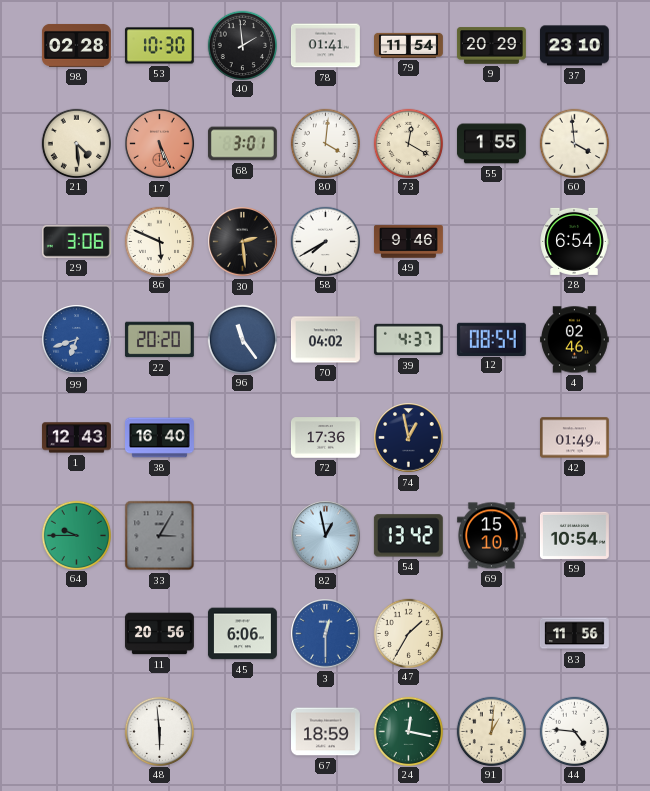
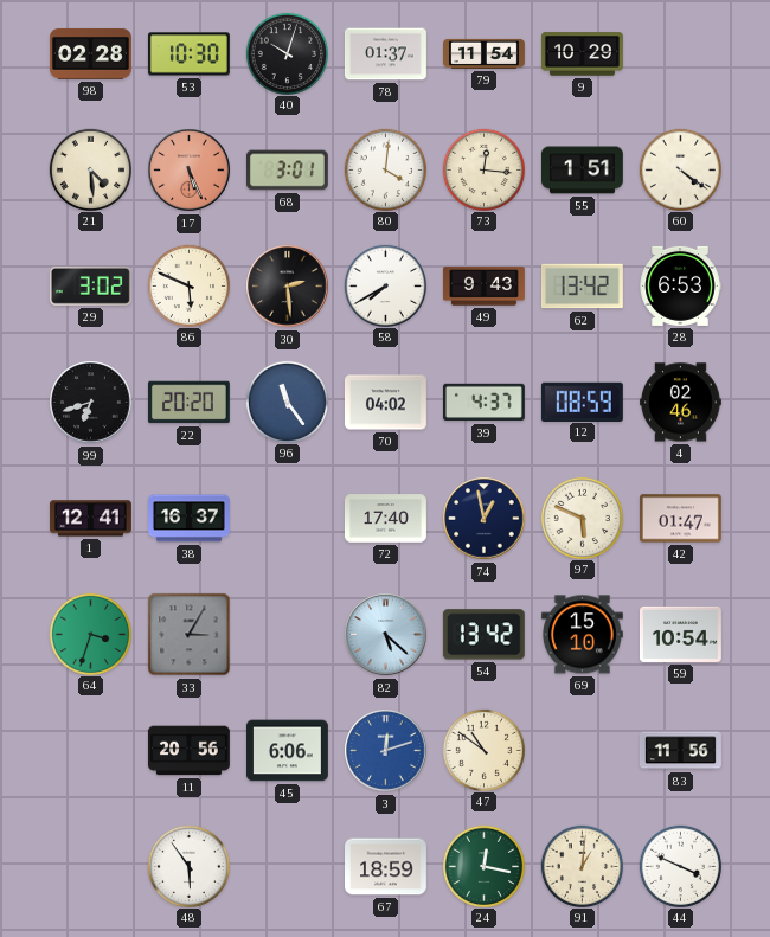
40: 1:59 -> 10:03
78: 01:41 -> 01:37
9: 20:29 -> 10:29
37: 23:10 -> none
73: 12:20 -> 12:16
55: 1:55 -> 1:51
60: 3:59 -> 4:21
29: 3:06 -> 3:02
49: 9:46 -> 9:43
62: none -> 13:42
28: 6:54 -> 6:53
99 dial: blue -> black
12: 08:54 -> 08:59
1: 12:43 -> 12:41
38: 16:40 -> 16:37
72: 17:36 -> 17:40
97: none -> 5:49
42: 01:49 -> 01:47
64: 9:45 -> 3:33
82: 12:58 -> 5:22
3: 12:30 -> 12:12
47: 1:35 -> 10:51
48: 5:59 -> 5:54
44: 4:46 -> 3:49
